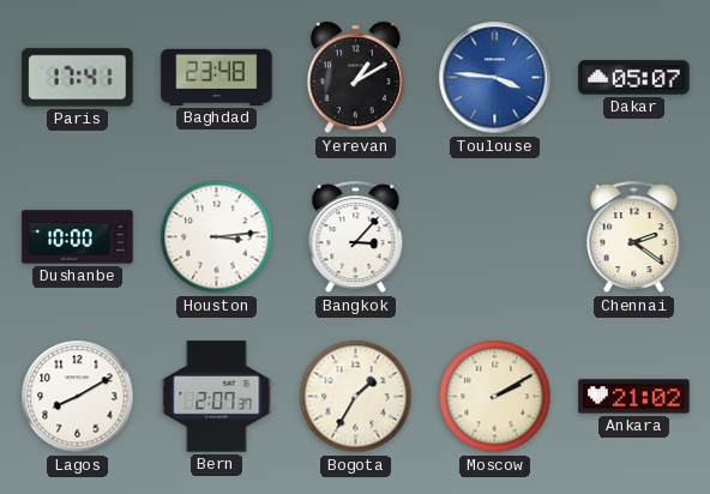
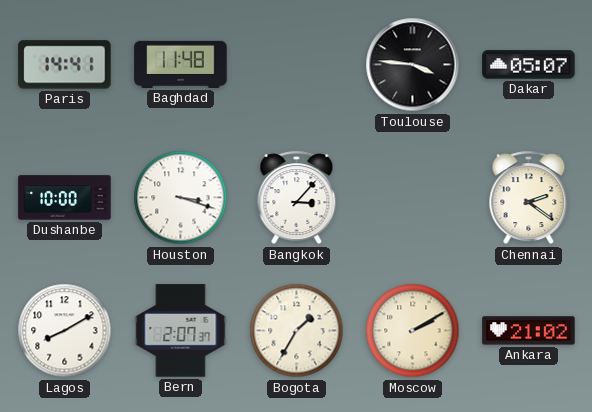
Paris: 17:41 -> 14:41
Baghdad: 23:48 -> 11:48
Yerevan: 1:10 -> none
Toulouse dial: blue -> black
Houston: 3:14 -> 3:18
